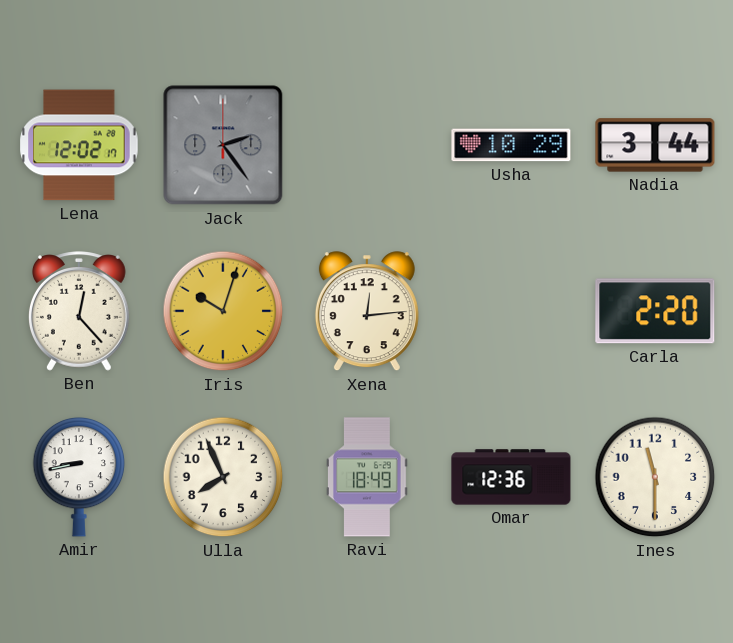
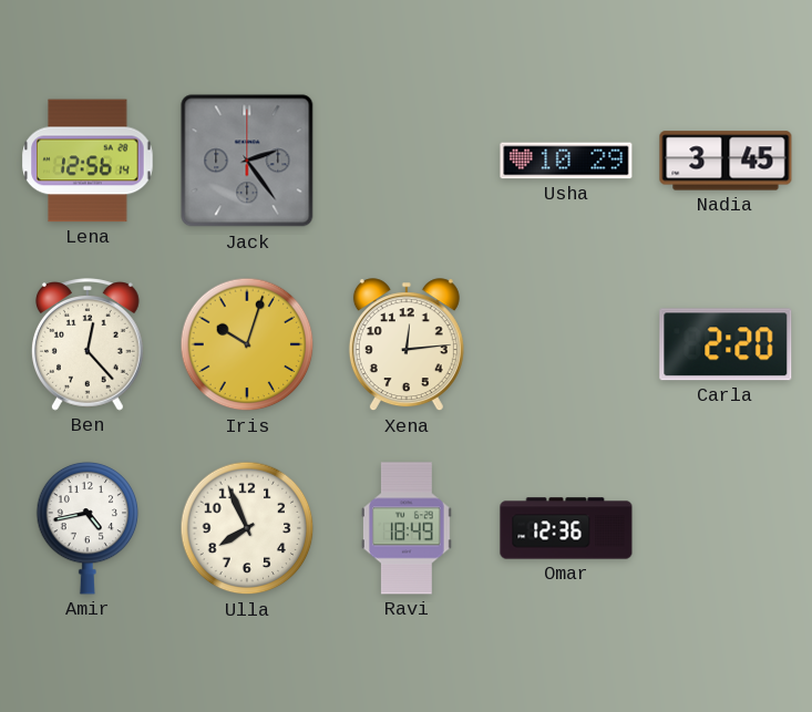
Lena: 12:02 -> 12:56
Nadia: 3:44 -> 3:45
Amir: 8:43 -> 4:43
Ines: 11:30 -> none
